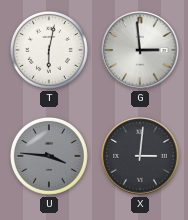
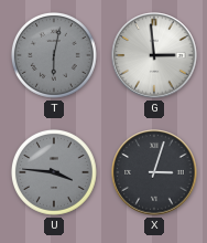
T dial: white -> grey
X: 3:01 -> 3:03
